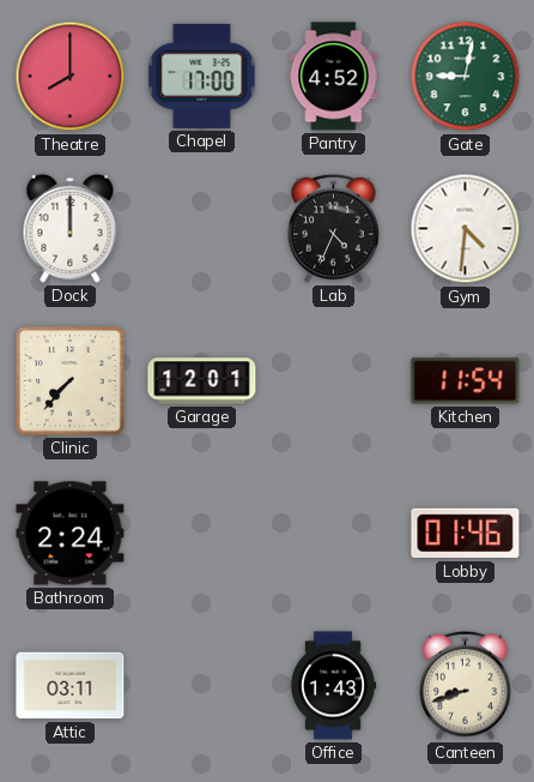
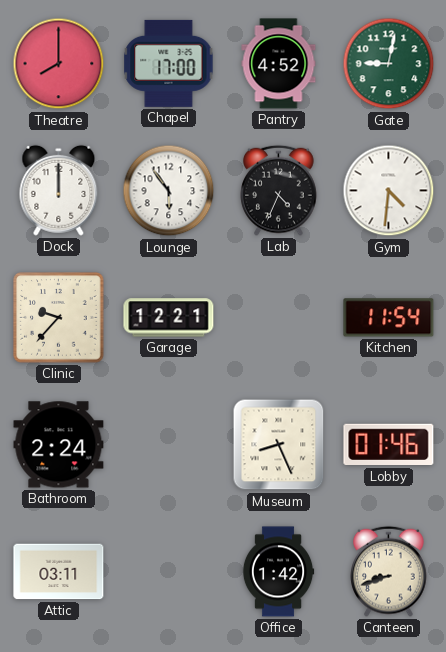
Lounge: none -> 5:54
Clinic: 7:37 -> 9:37
Garage: 12:01 -> 12:21
Museum: none -> 8:26
Office: 1:43 -> 1:42
